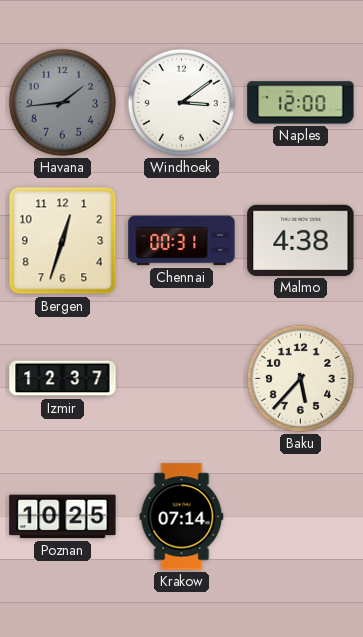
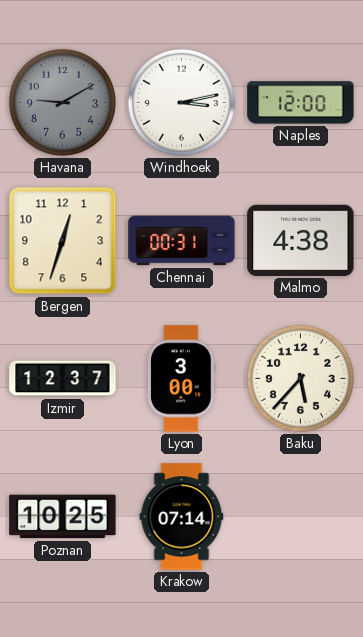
Havana: 1:44 -> 9:10
Windhoek: 3:09 -> 3:13
Lyon: none -> 3:00
